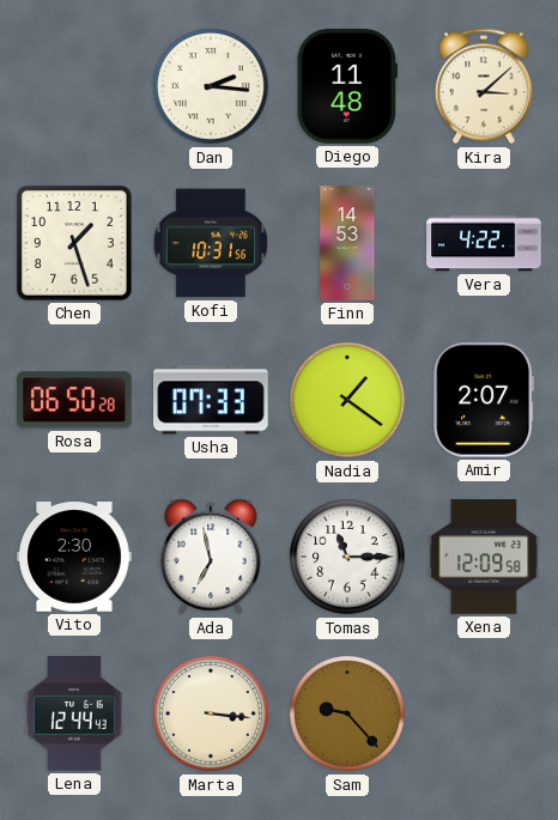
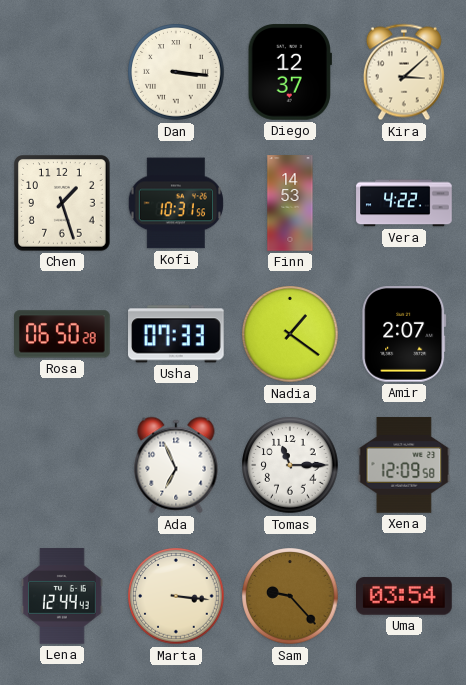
Dan: 2:16 -> 3:16
Diego: 11:48 -> 12:37
Vito: 2:30 -> none
Ada: 6:58 -> 6:56
Uma: none -> 03:54
